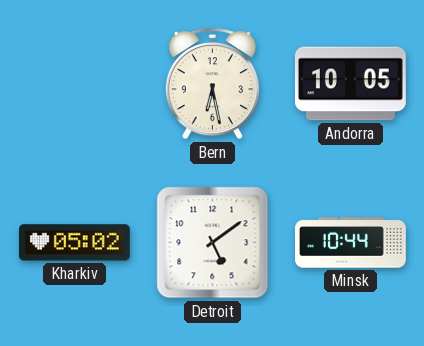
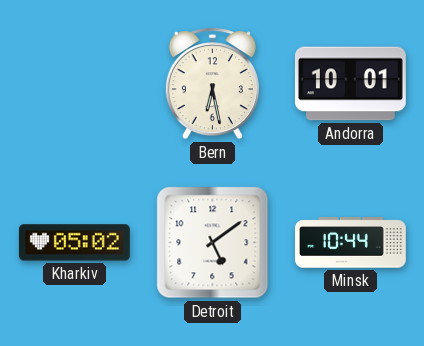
Andorra: 10:05 -> 10:01
